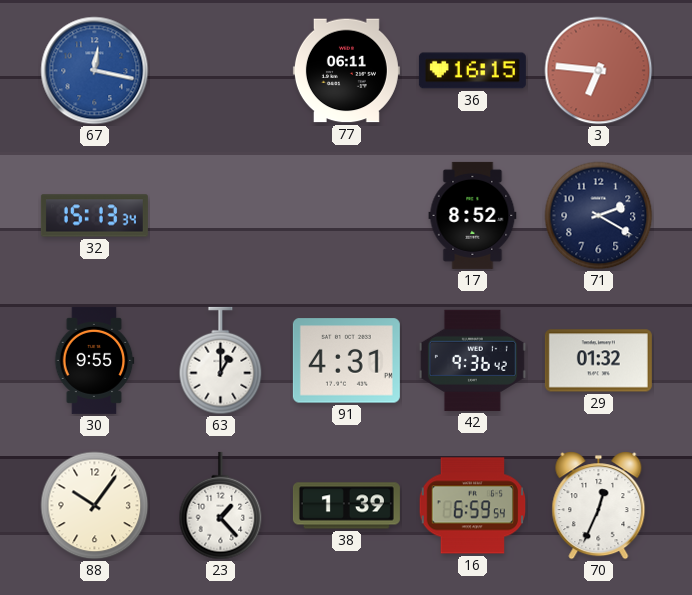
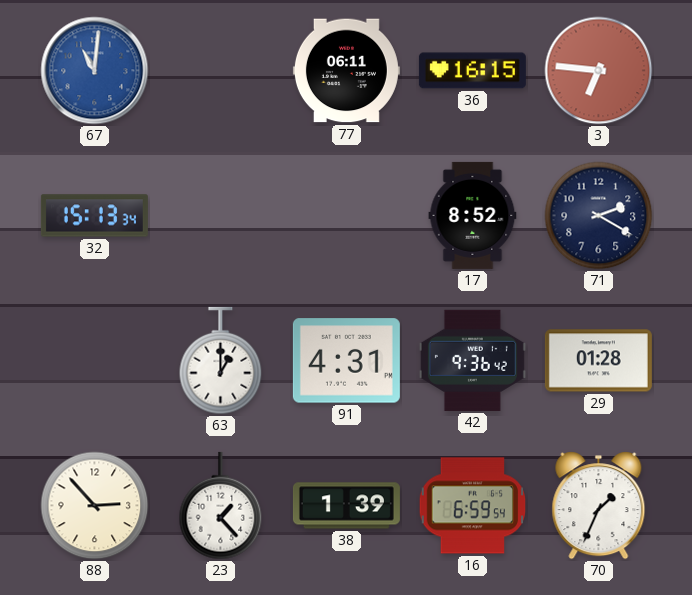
67: 12:17 -> 11:01
30: 9:55 -> none
29: 01:32 -> 01:28
88: 10:06 -> 2:53
70: 12:34 -> 1:34
